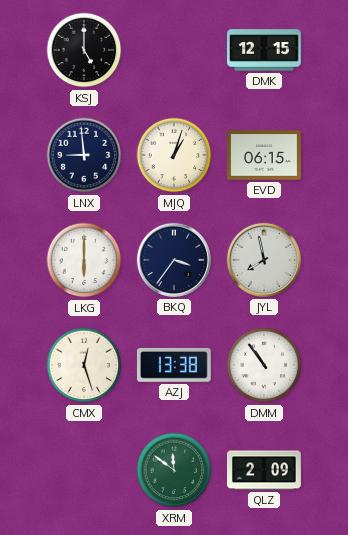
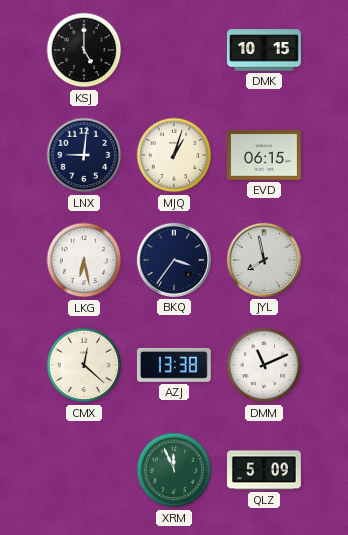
DMK: 12:15 -> 10:15
LNX: 8:59 -> 9:01
LKG: 6:00 -> 6:28
CMX: 12:27 -> 12:22
DMM: 10:54 -> 11:11
XRM: 11:51 -> 11:56
QLZ: 2:09 -> 5:09
